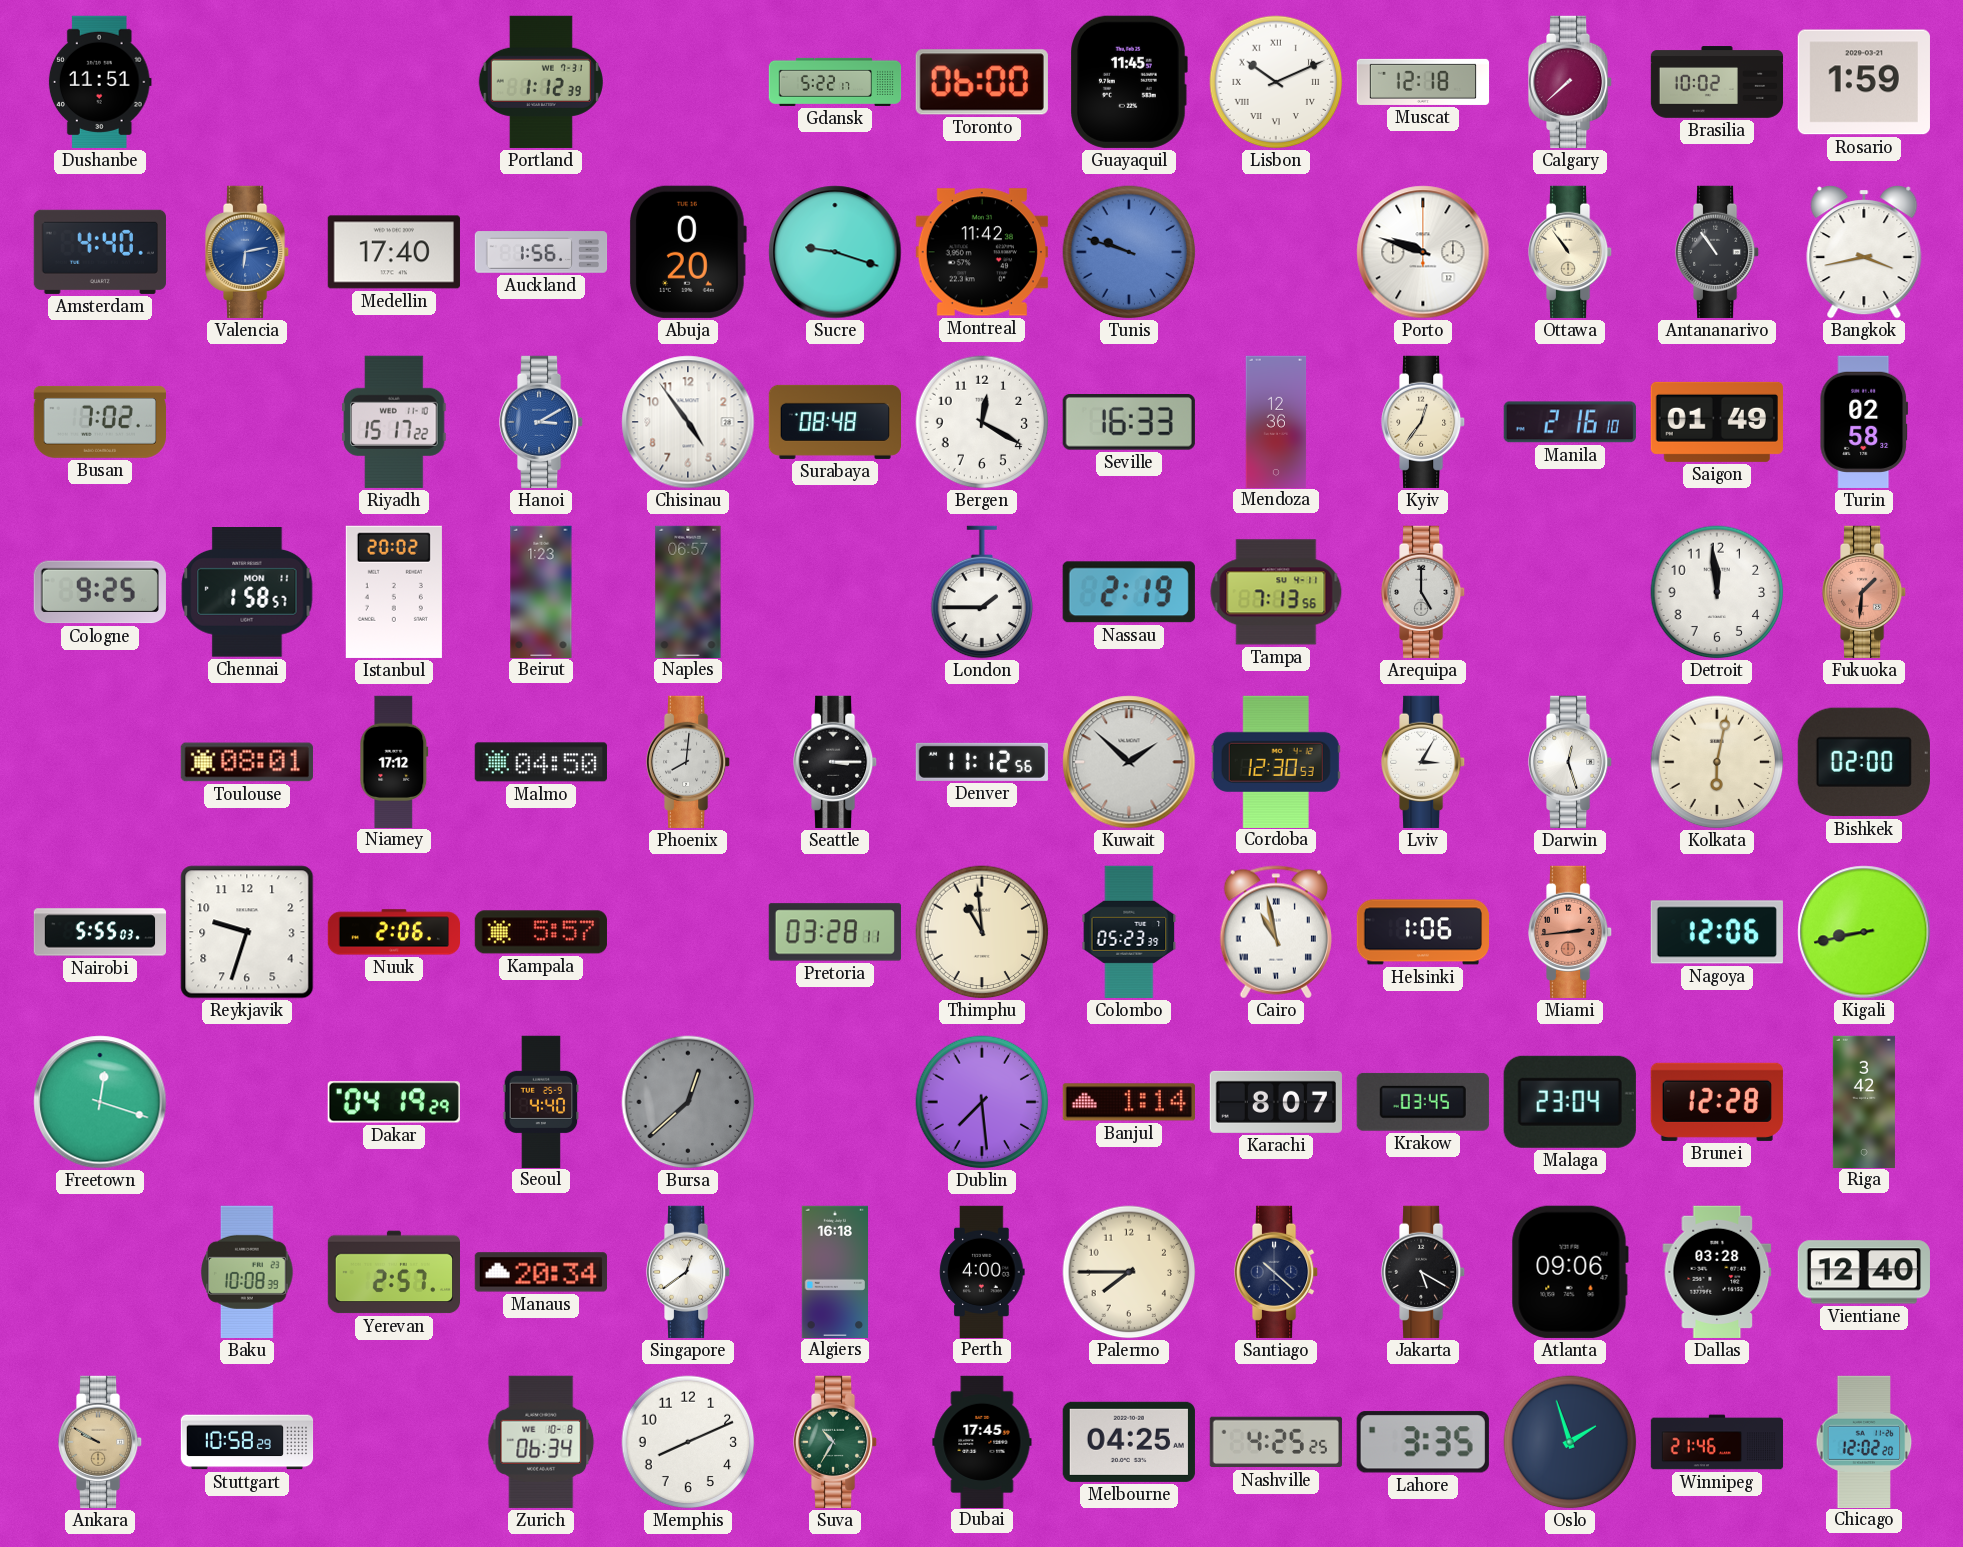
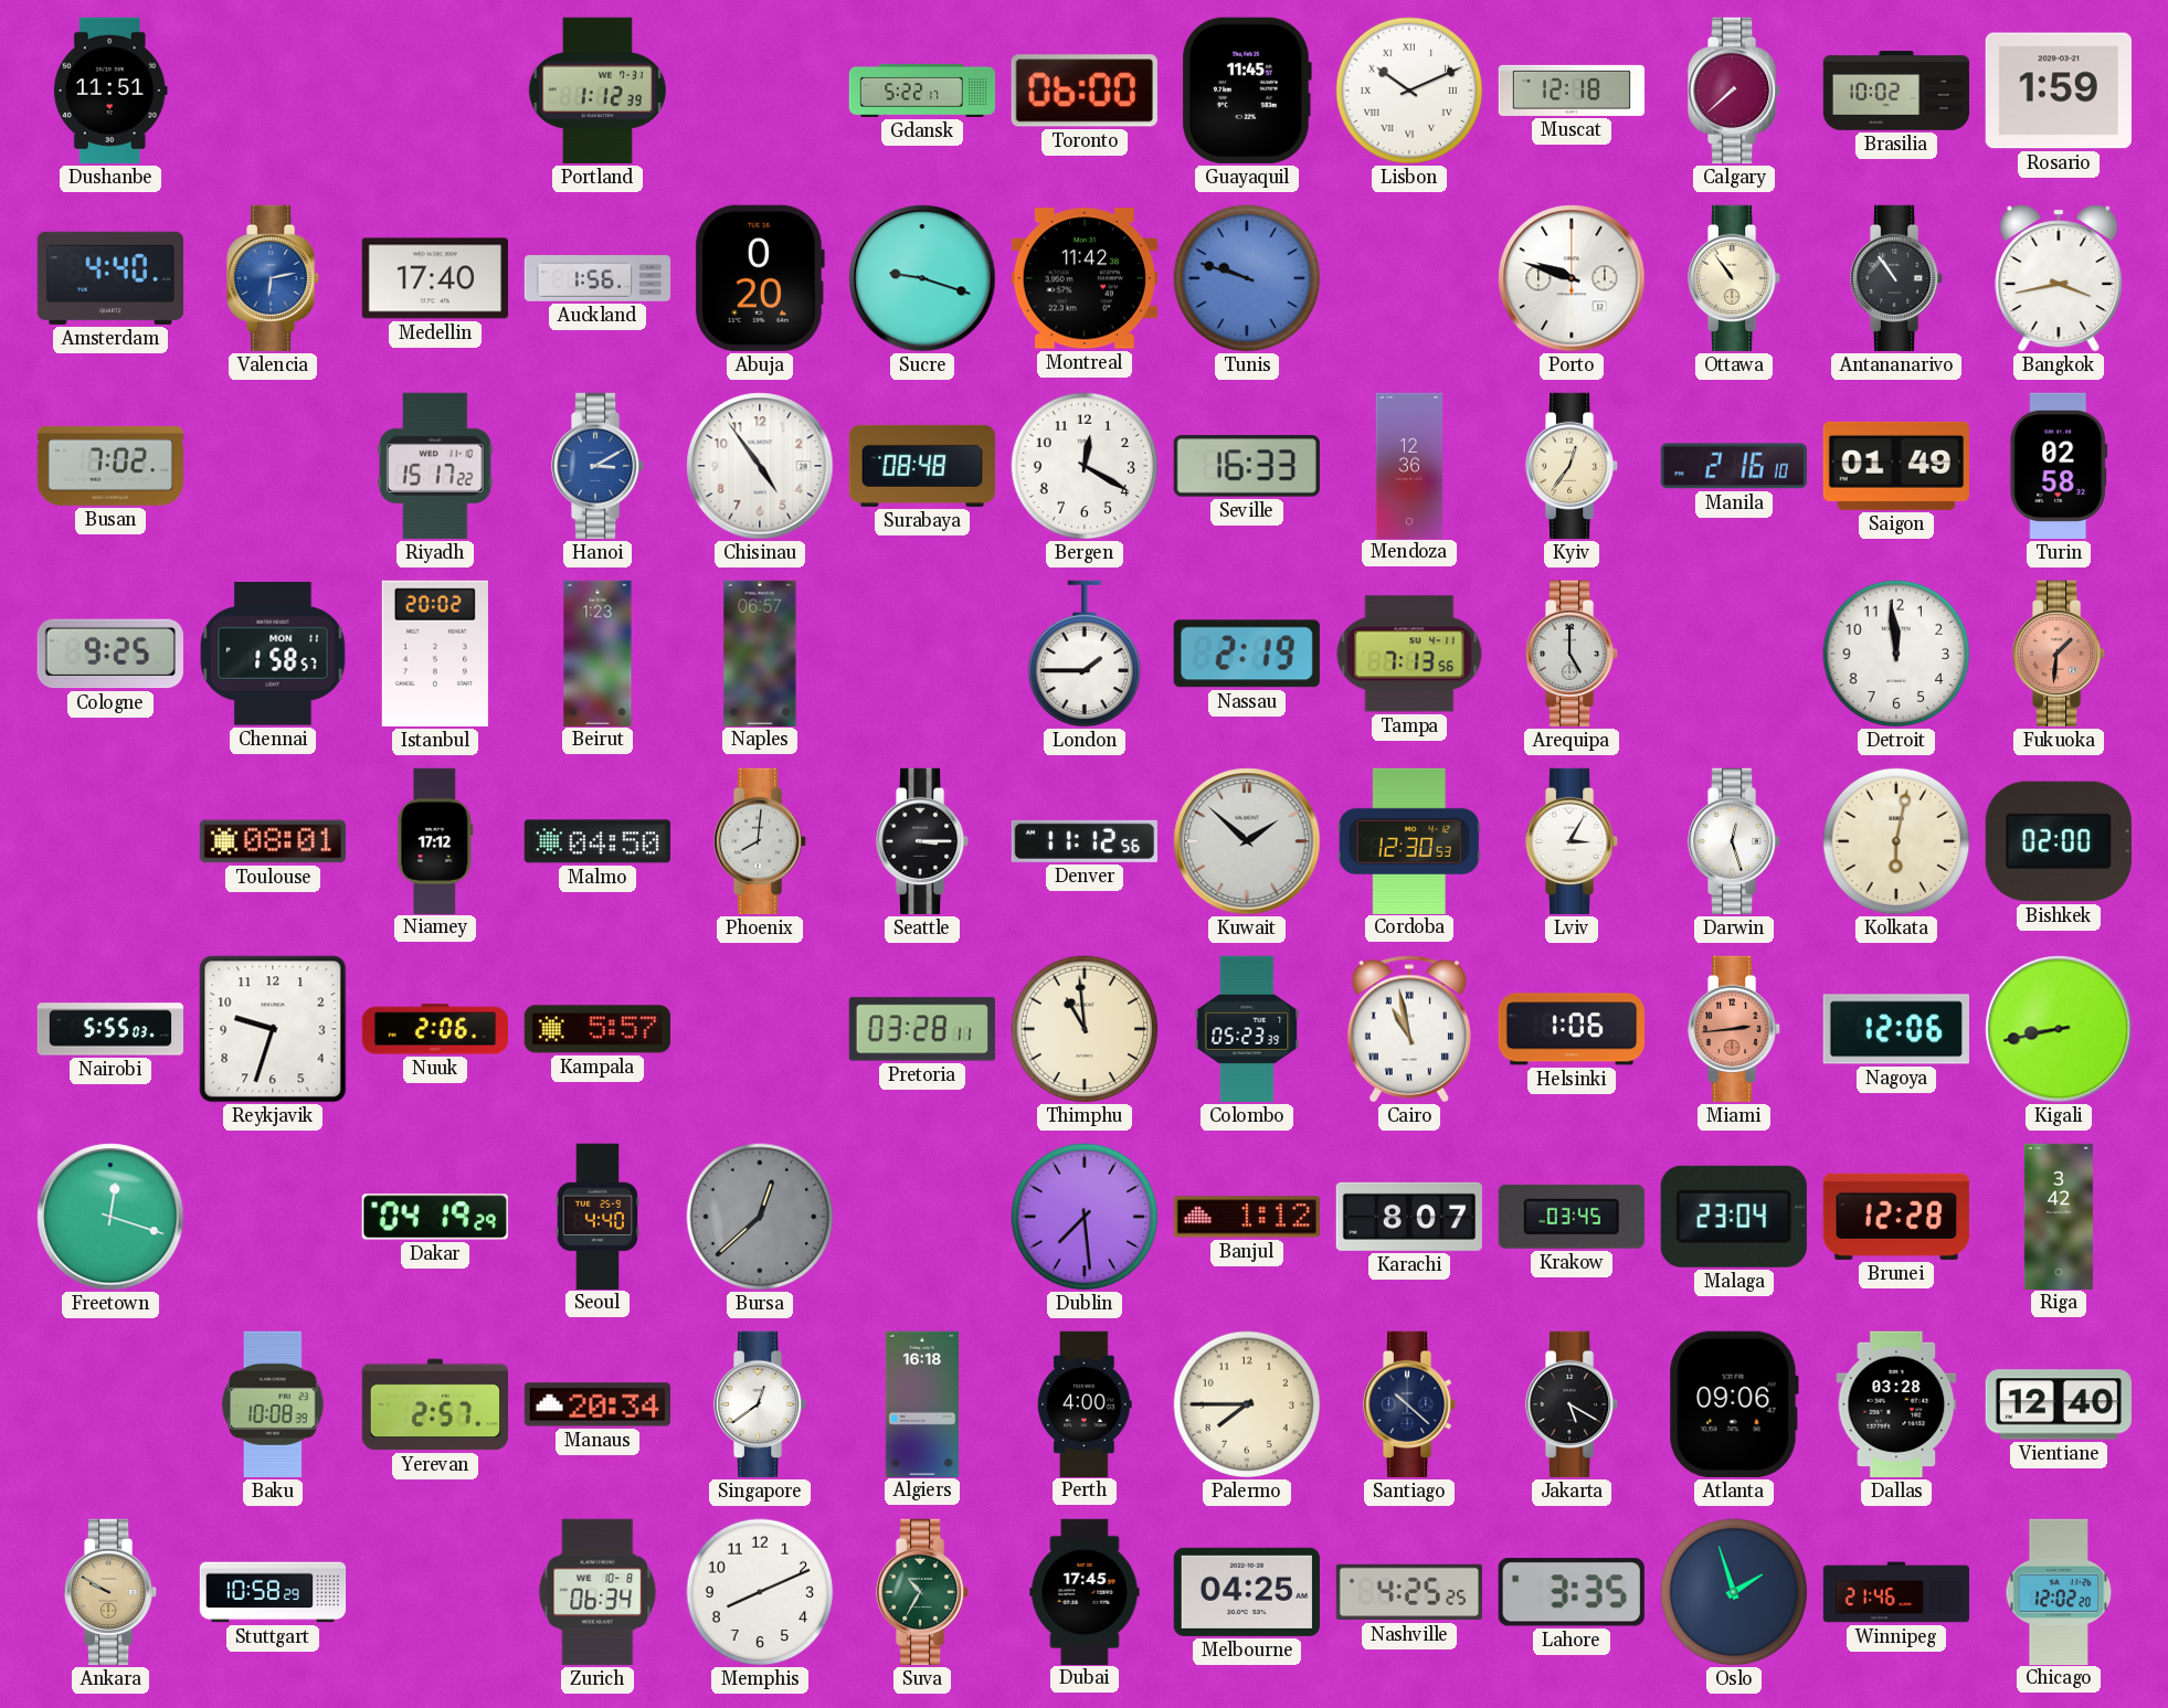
Banjul: 1:14 -> 1:12
